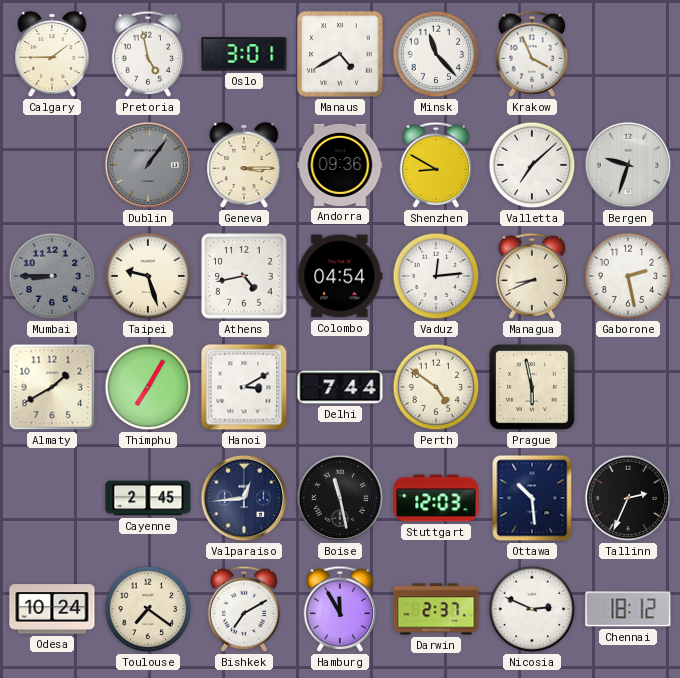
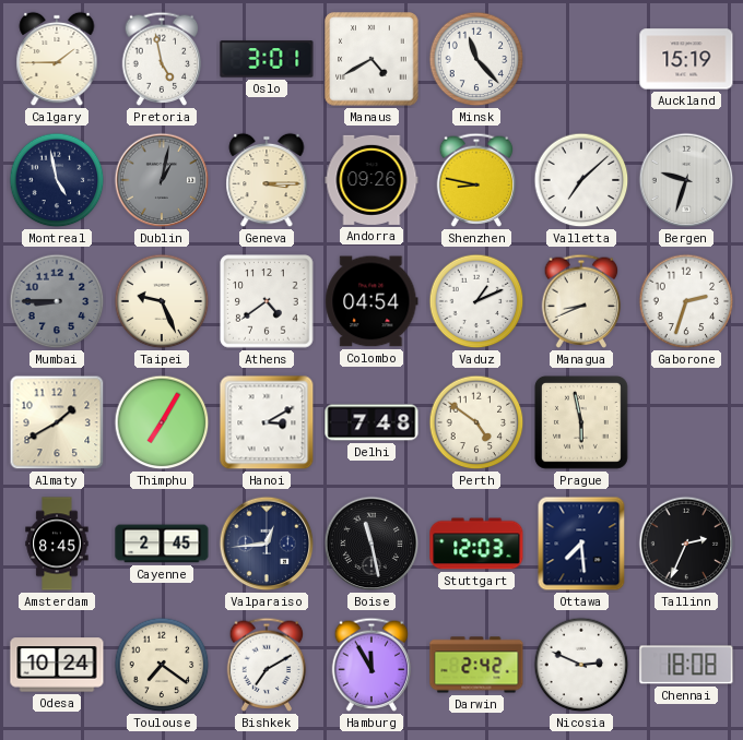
Krakow: 3:56 -> none
Auckland: none -> 15:19
Montreal: none -> 4:58
Dublin: 1:06 -> 1:02
Andorra: 09:36 -> 09:26
Shenzhen: 8:50 -> 8:47
Taipei: 9:27 -> 9:26
Athens: 4:43 -> 4:39
Vaduz: 12:14 -> 1:11
Gaborone: 2:28 -> 2:33
Delhi: 7:44 -> 7:48
Amsterdam: none -> 8:45
Ottawa: 10:29 -> 7:29
Darwin: 2:37 -> 2:42
Chennai: 18:12 -> 18:08
